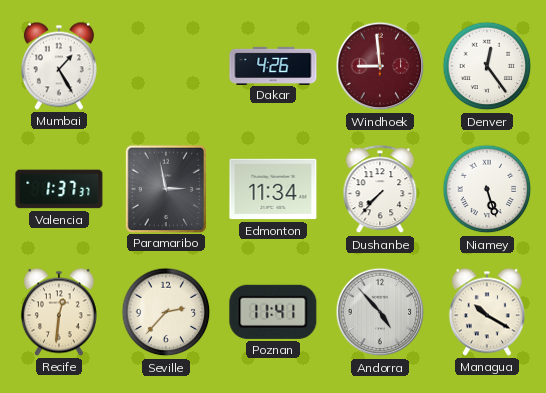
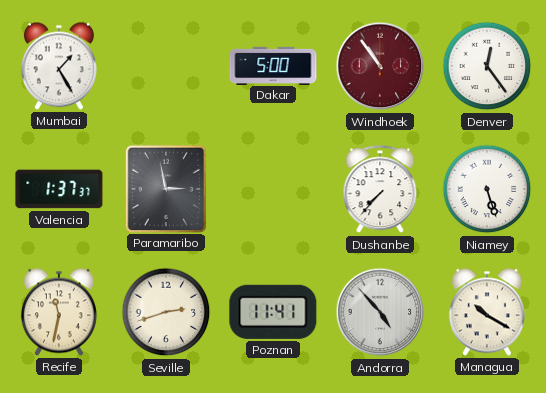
Dakar: 4:26 -> 5:00
Windhoek: 8:59 -> 10:54
Edmonton: 11:34 -> none
Recife: 12:31 -> 11:32
Seville: 2:37 -> 2:42
